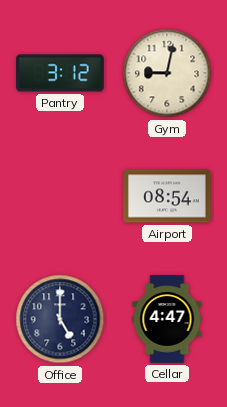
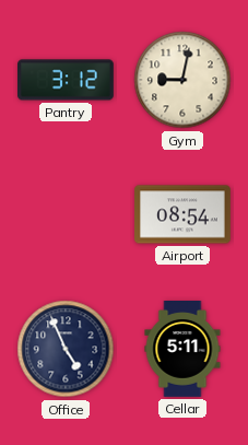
Office: 5:00 -> 4:56
Cellar: 4:47 -> 5:11
